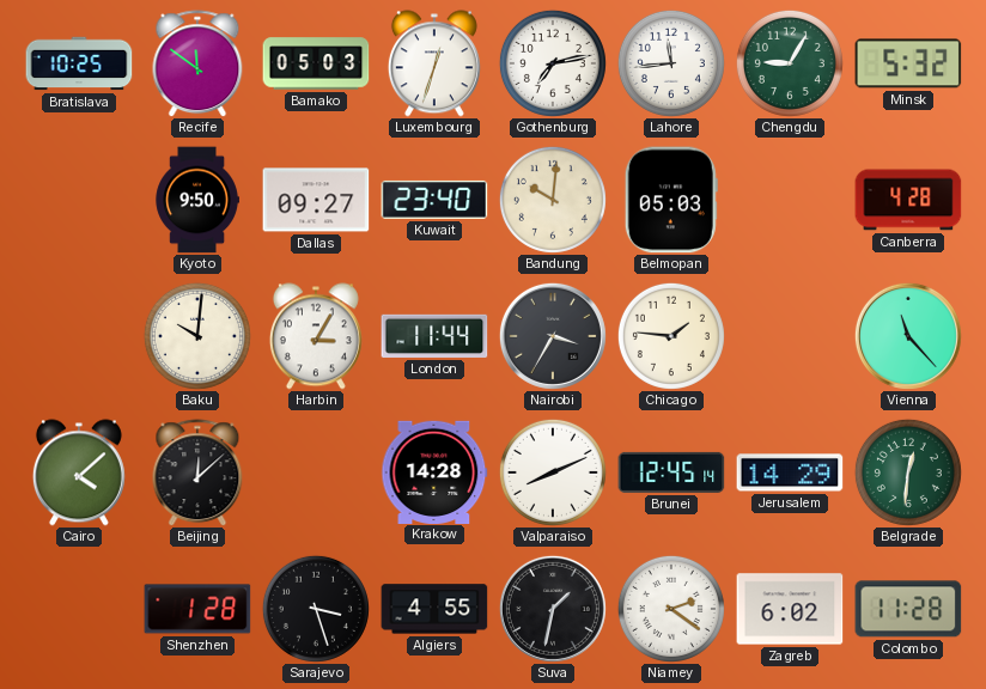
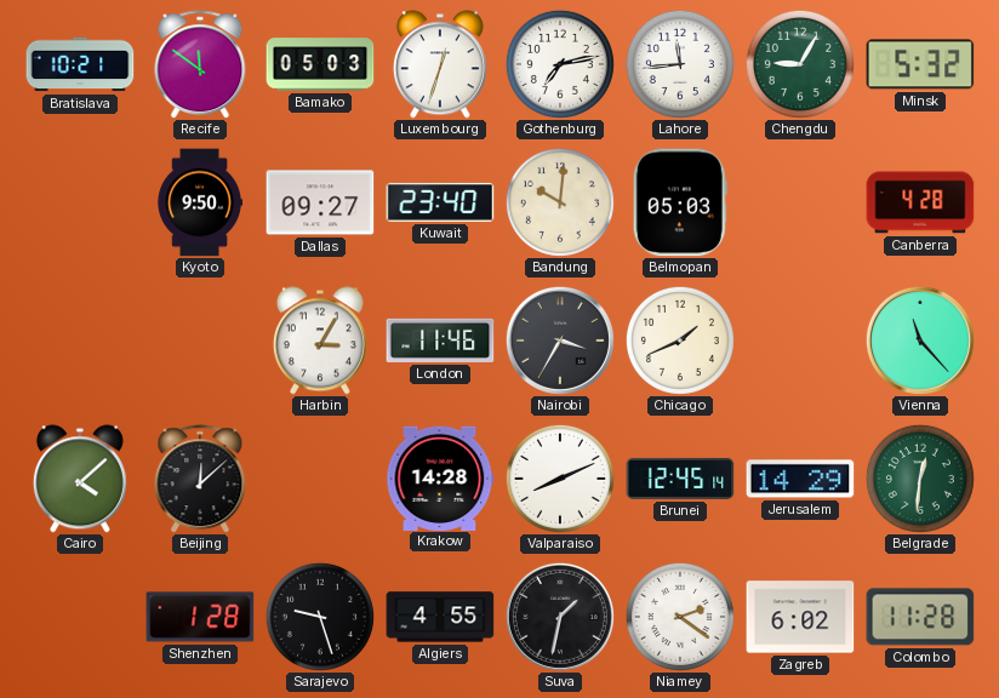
Bratislava: 10:25 -> 10:21
Baku: 10:01 -> none
London: 11:44 -> 11:46
Chicago: 1:46 -> 1:41
Sarajevo: 3:27 -> 9:27
